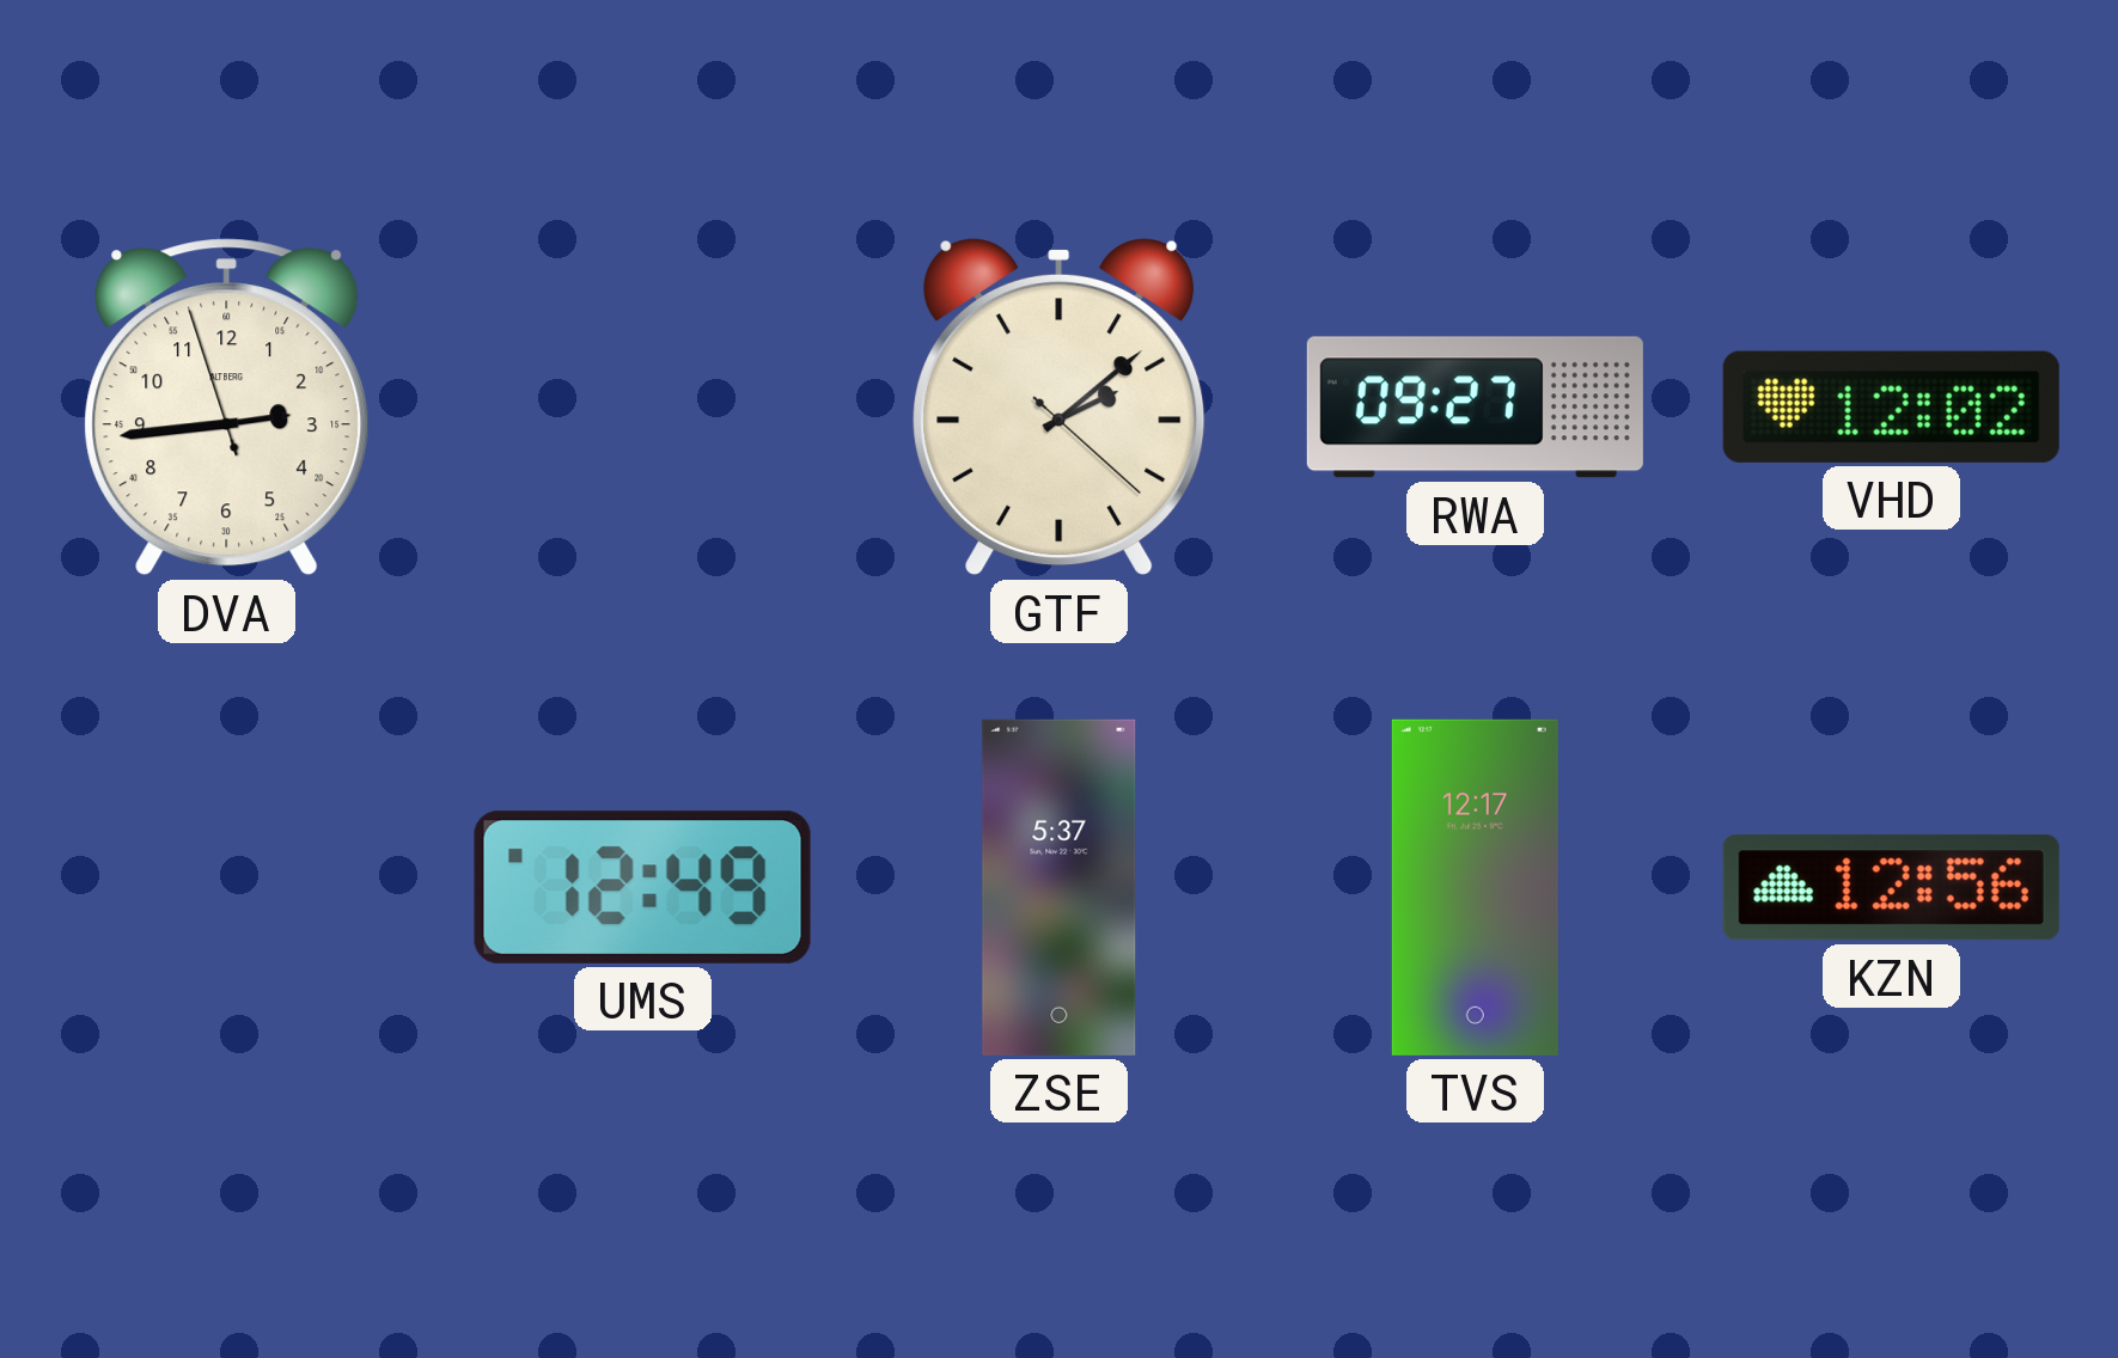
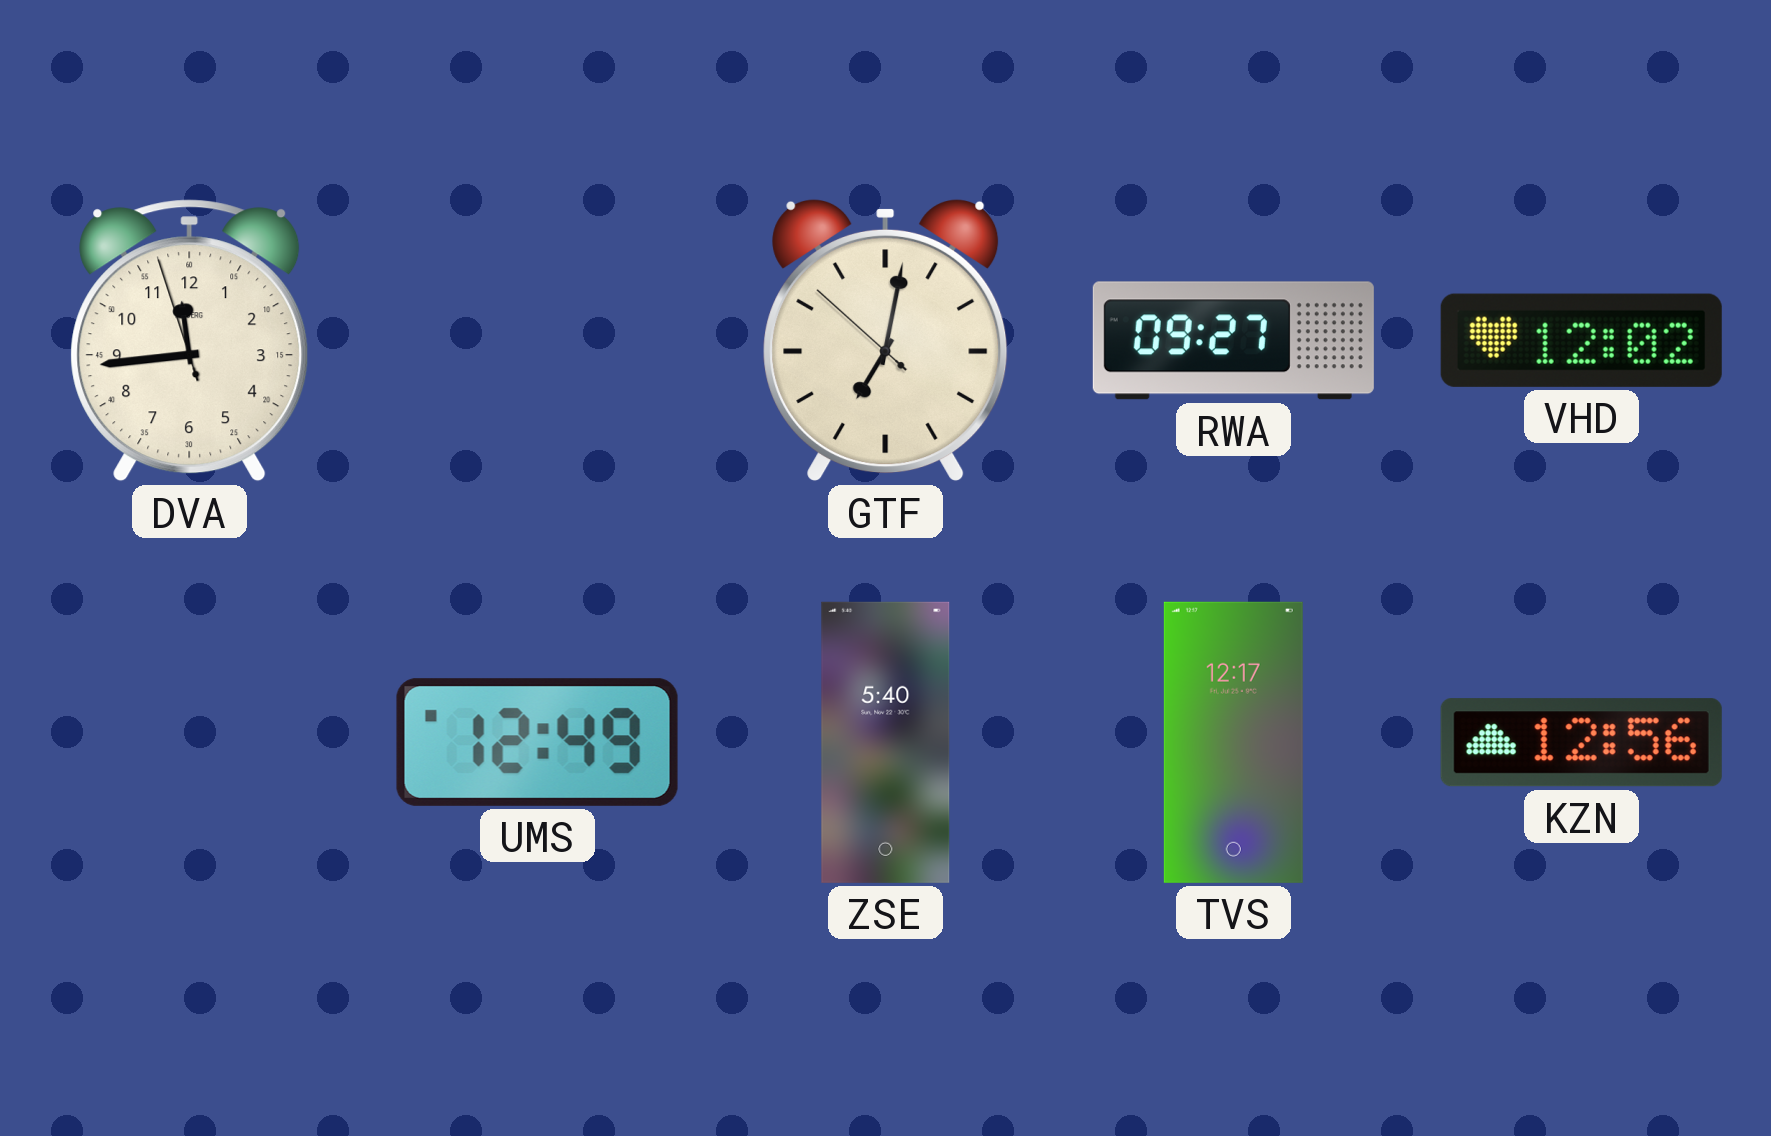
DVA: 2:43 -> 11:43
GTF: 2:08 -> 7:01
ZSE: 5:37 -> 5:40
